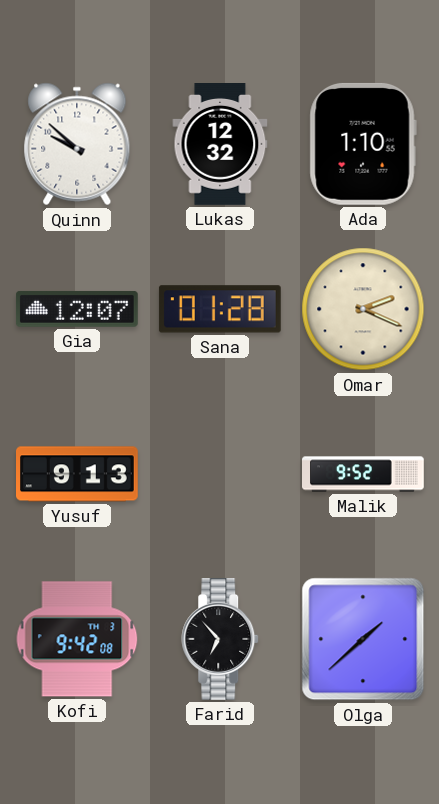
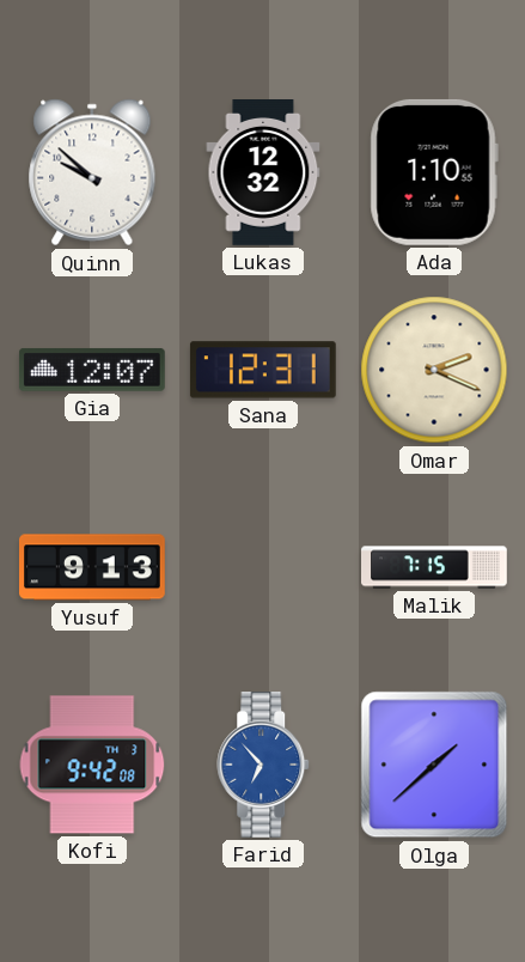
Sana: 01:28 -> 12:31
Malik: 9:52 -> 7:15
Farid dial: black -> blue
